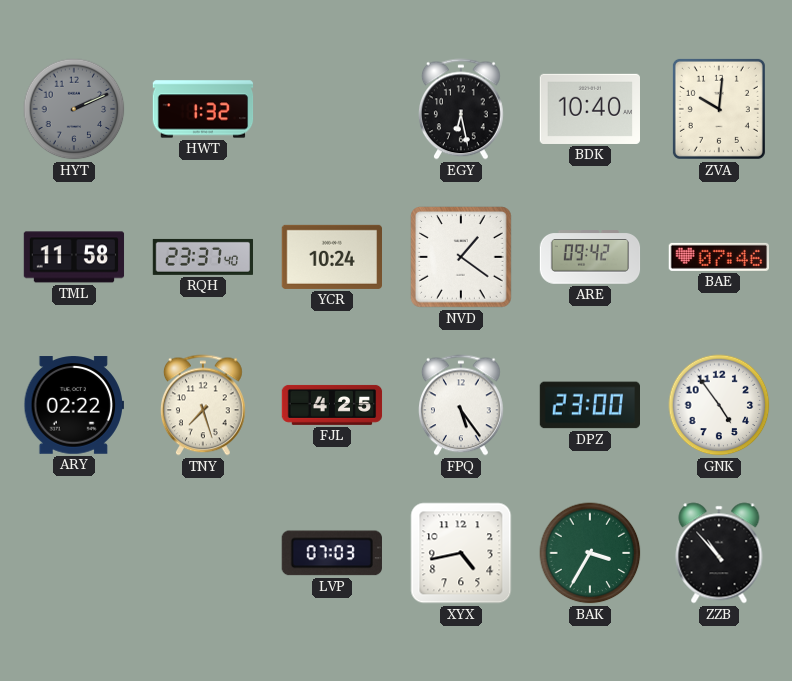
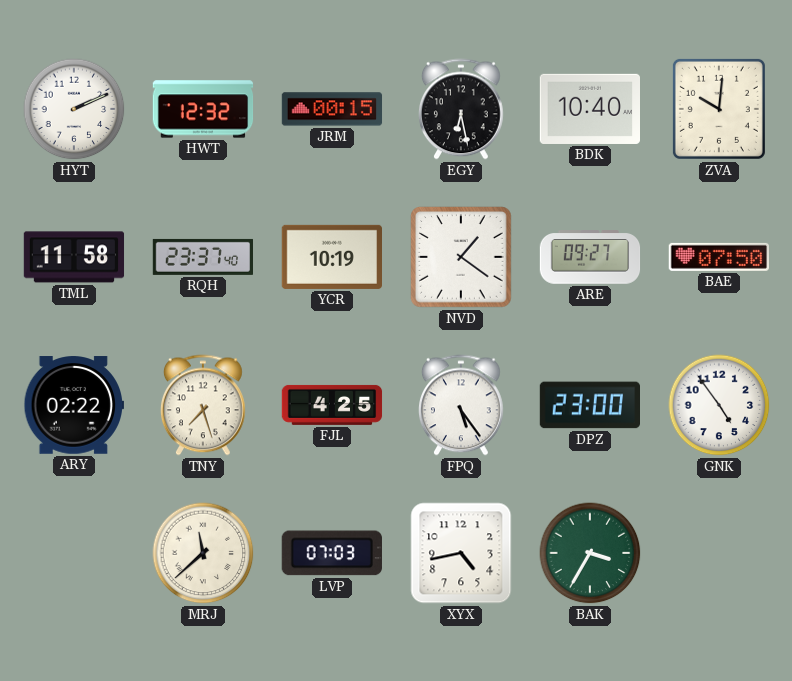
HYT dial: grey -> white
HWT: 1:32 -> 12:32
JRM: none -> 00:15
YCR: 10:24 -> 10:19
ARE: 09:42 -> 09:27
BAE: 07:46 -> 07:50
MRJ: none -> 11:38
ZZB: 10:53 -> none
